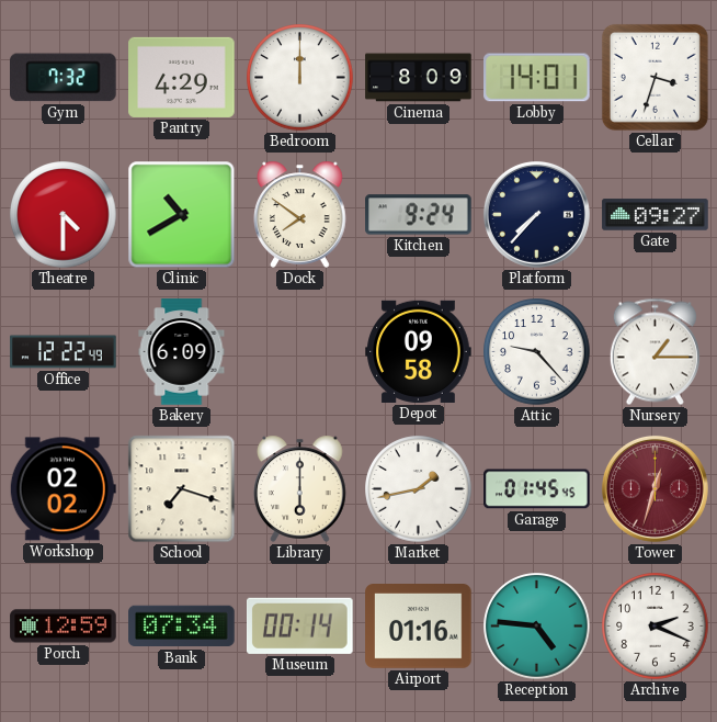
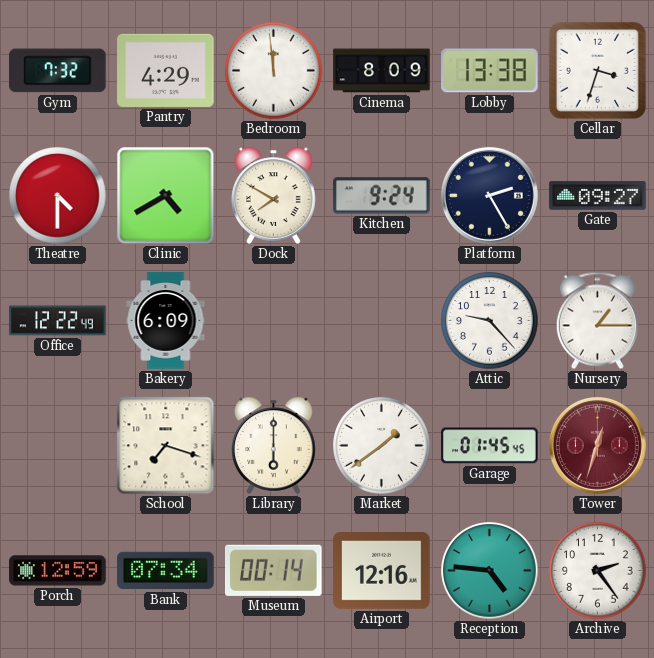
Bedroom: 12:00 -> 11:59
Lobby: 14:01 -> 13:38
Clinic: 10:40 -> 4:40
Dock: 7:51 -> 7:50
Platform: 7:37 -> 2:25
Depot: 09:58 -> none
Workshop: 02:02 -> none
Market: 1:43 -> 1:39
Airport: 01:16 -> 12:16
Archive: 2:19 -> 2:24
